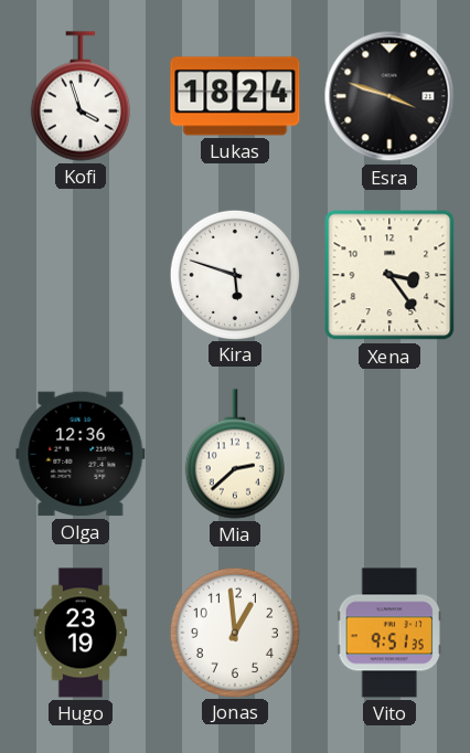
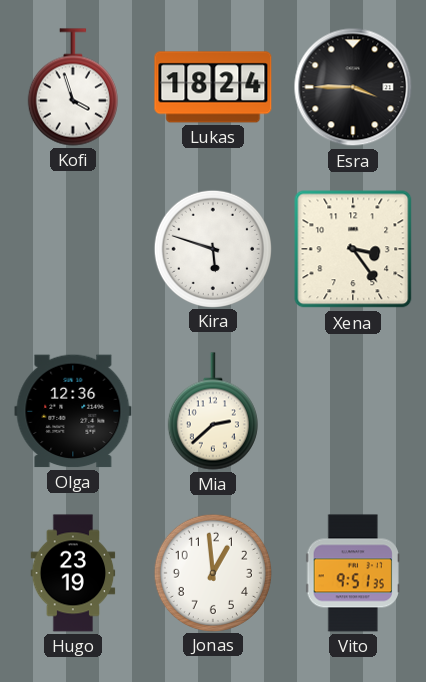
Esra: 3:48 -> 3:45
